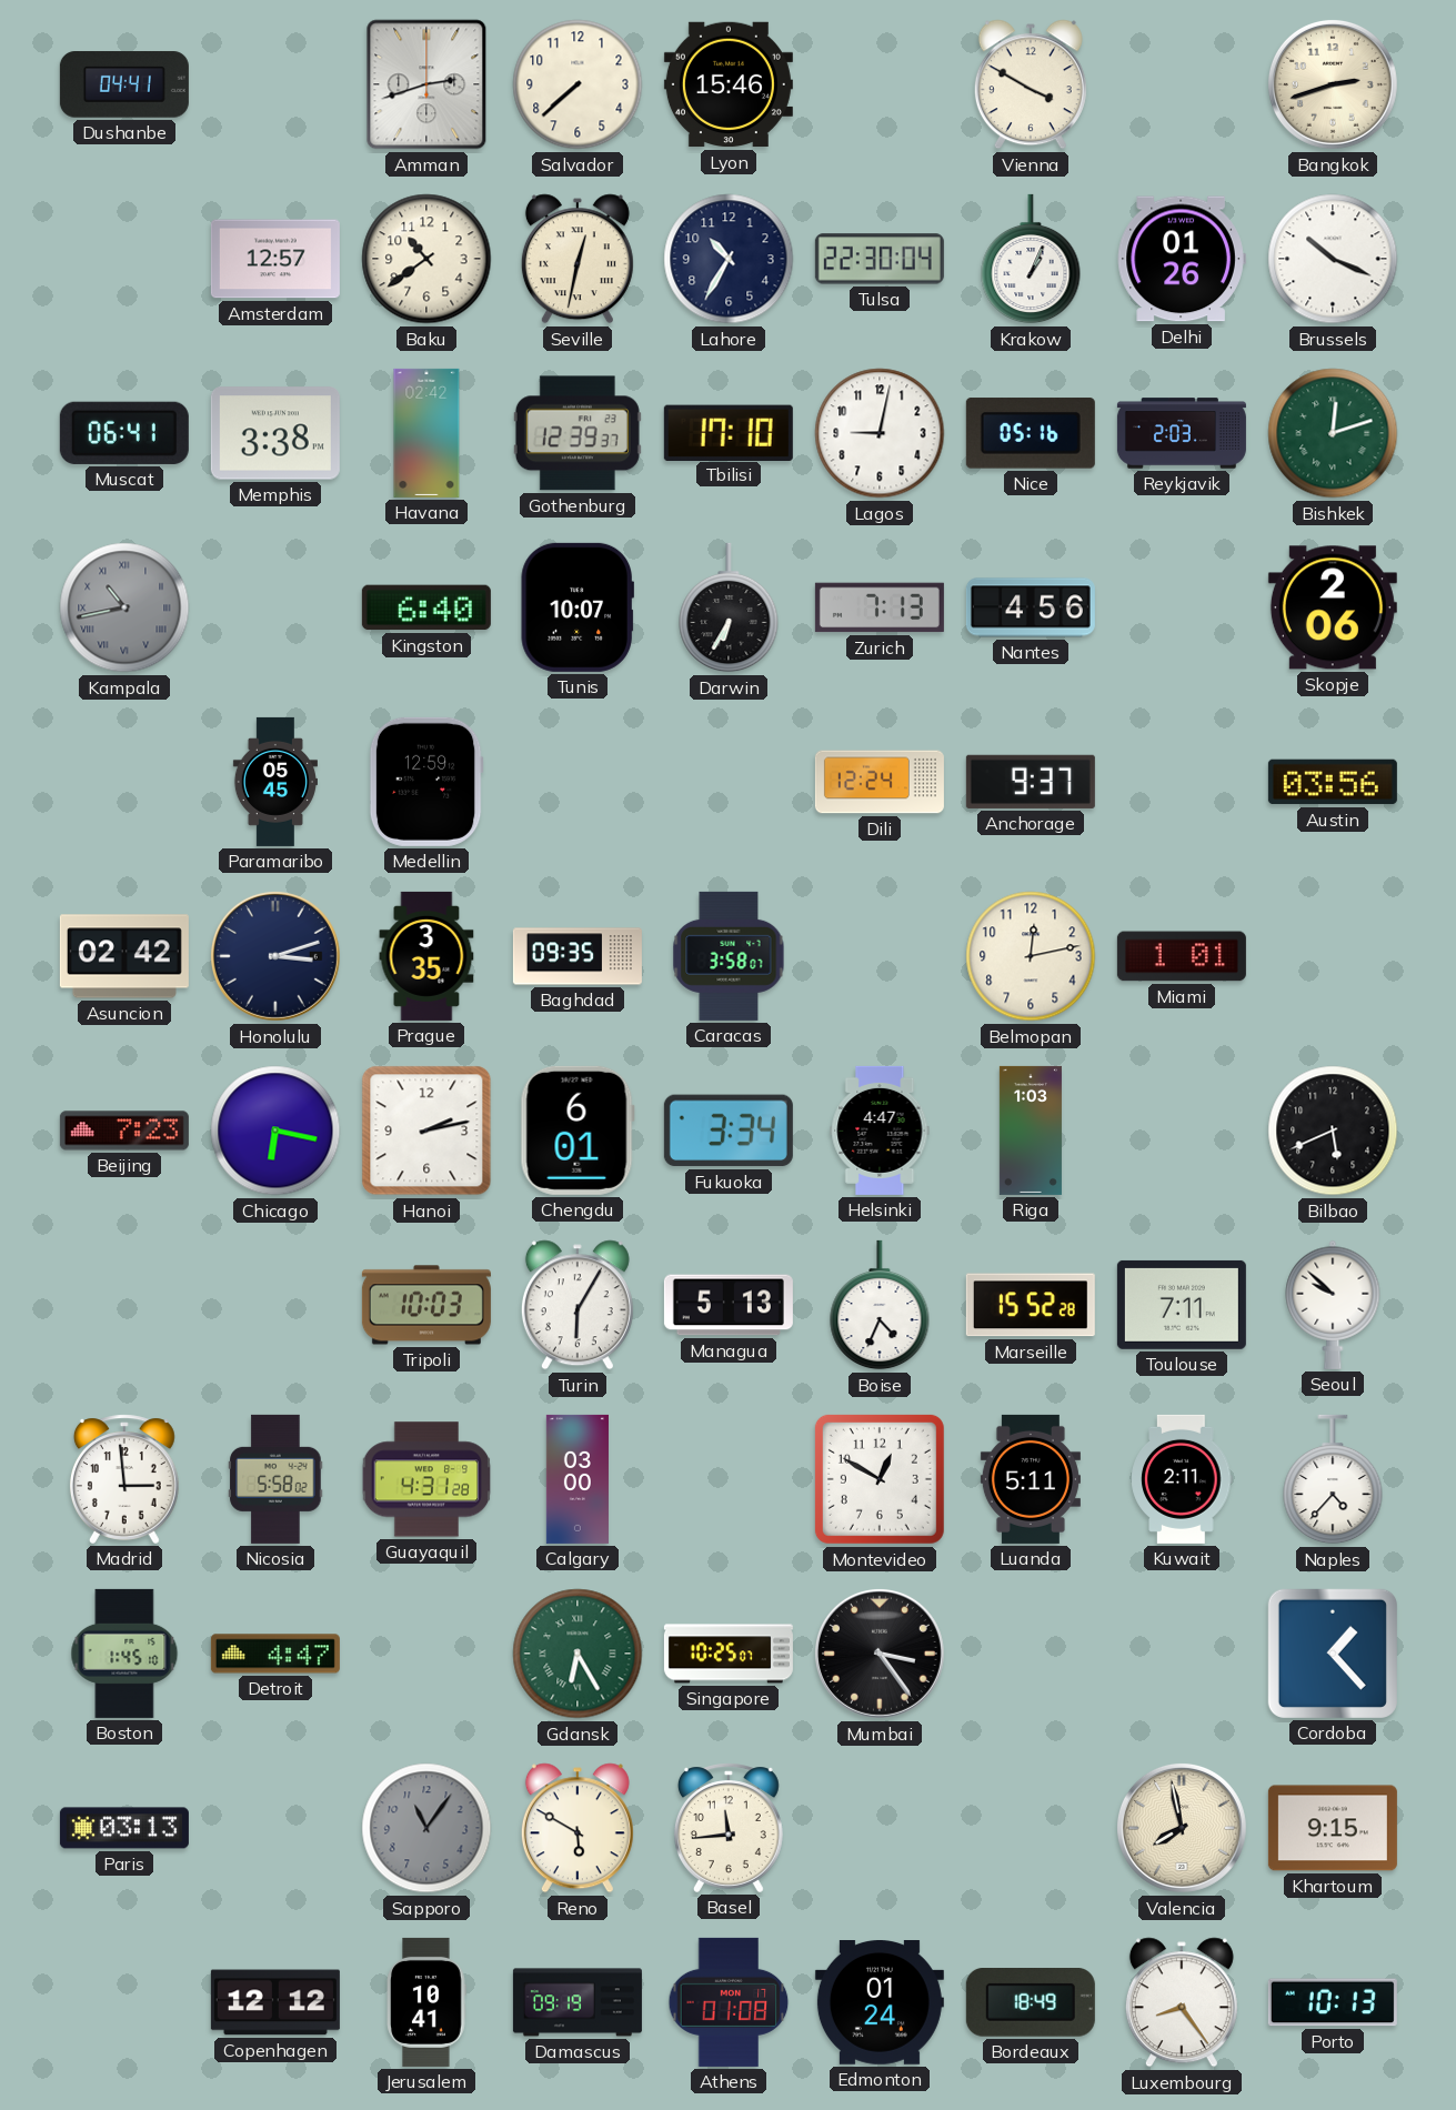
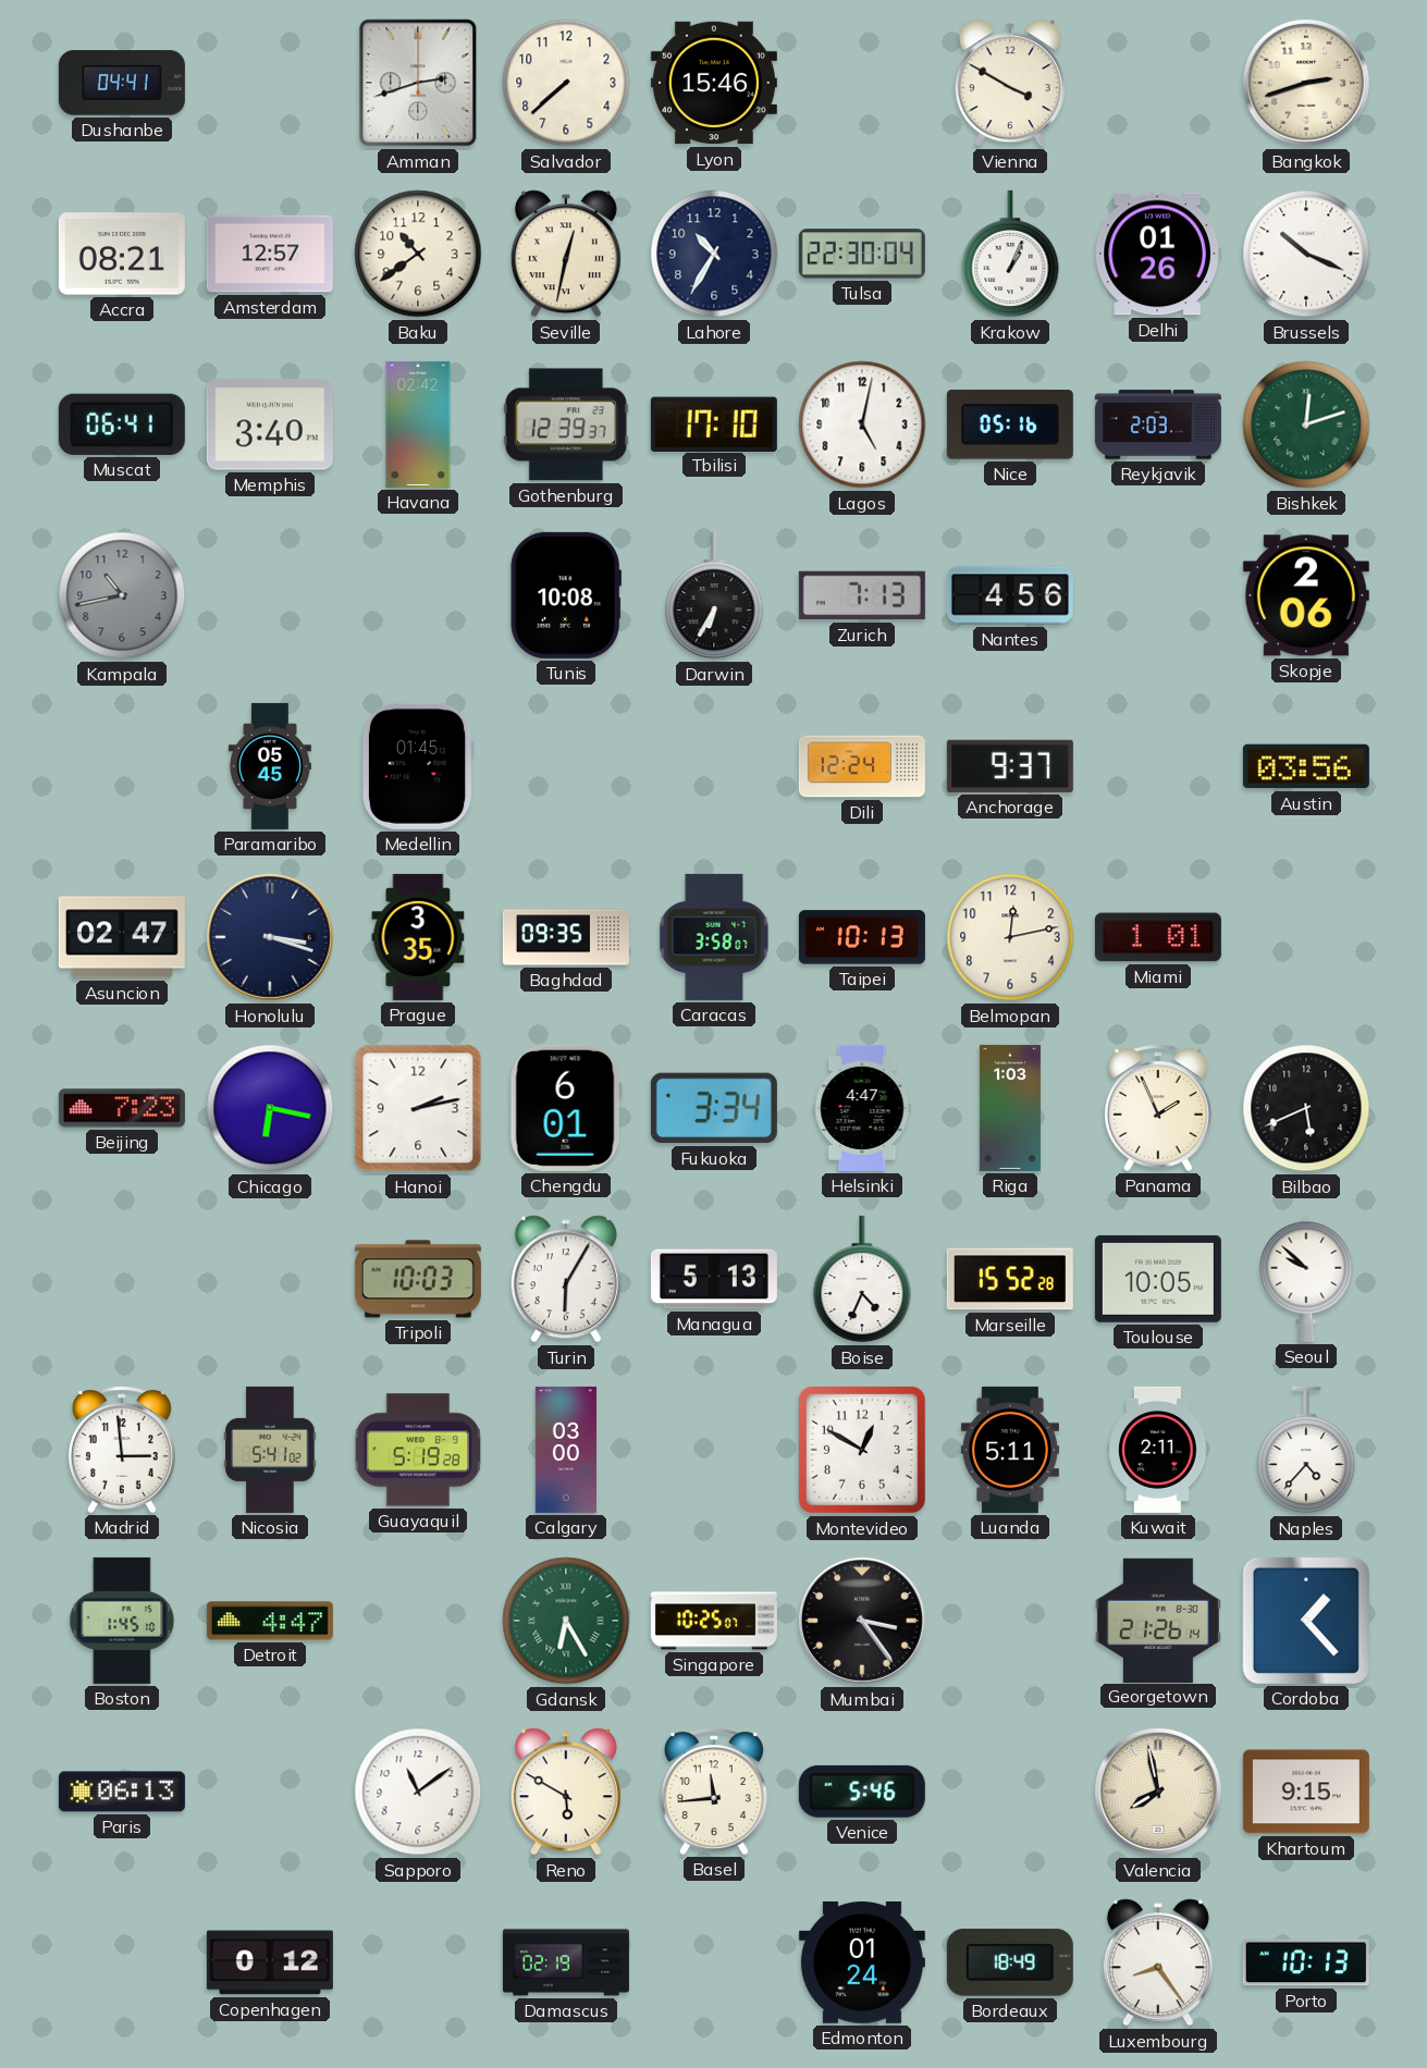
Accra: none -> 08:21
Memphis: 3:38 -> 3:40
Lagos: 9:02 -> 5:02
Kampala numerals: Roman -> Arabic
Kingston: 6:40 -> none
Tunis: 10:07 -> 10:08
Medellin: 12:59 -> 01:45
Asuncion: 02:42 -> 02:47
Honolulu: 3:12 -> 3:18
Taipei: none -> 10:13
Panama: none -> 1:56
Toulouse: 7:11 -> 10:05
Nicosia: 5:58 -> 5:41
Guayaquil: 4:31 -> 5:19
Georgetown: none -> 21:26
Paris: 03:13 -> 06:13
Sapporo: 11:06 -> 11:09
Sapporo dial: grey -> white
Venice: none -> 5:46
Copenhagen: 12:12 -> 0:12
Jerusalem: 10:41 -> none
Damascus: 09:19 -> 02:19
Athens: 01:08 -> none
